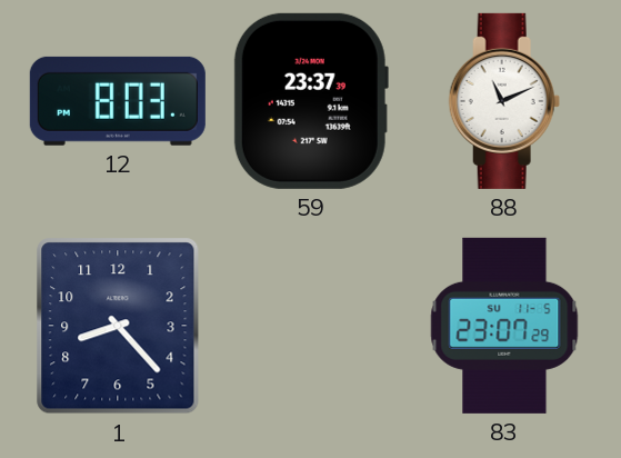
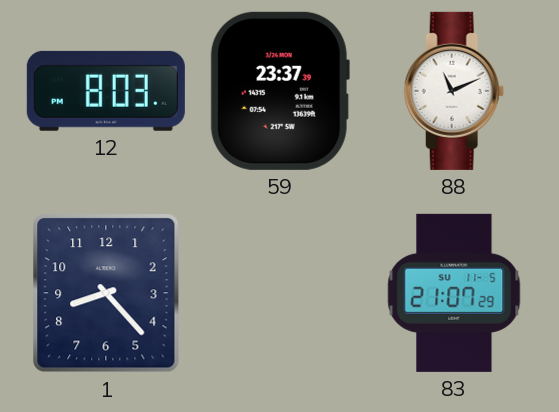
83: 23:07 -> 21:07
